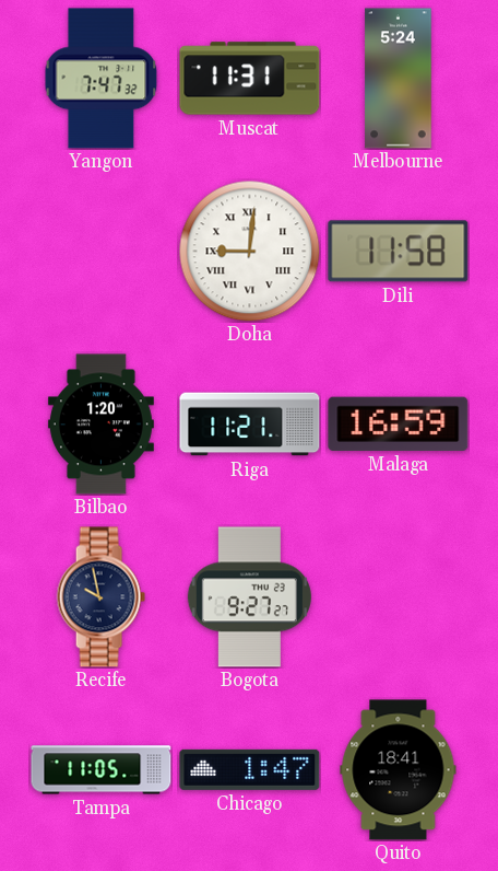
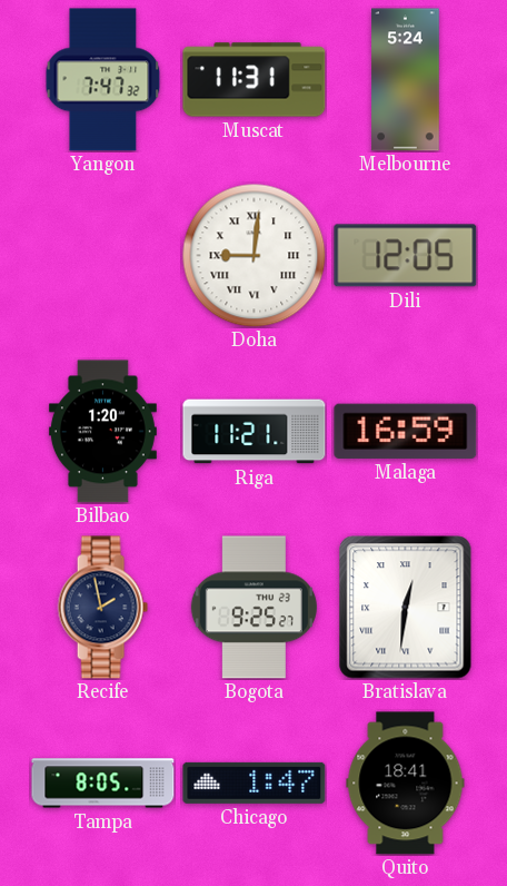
Dili: 11:58 -> 12:05
Recife: 9:58 -> 1:58
Bogota: 9:27 -> 9:25
Bratislava: none -> 12:31
Tampa: 11:05 -> 8:05
